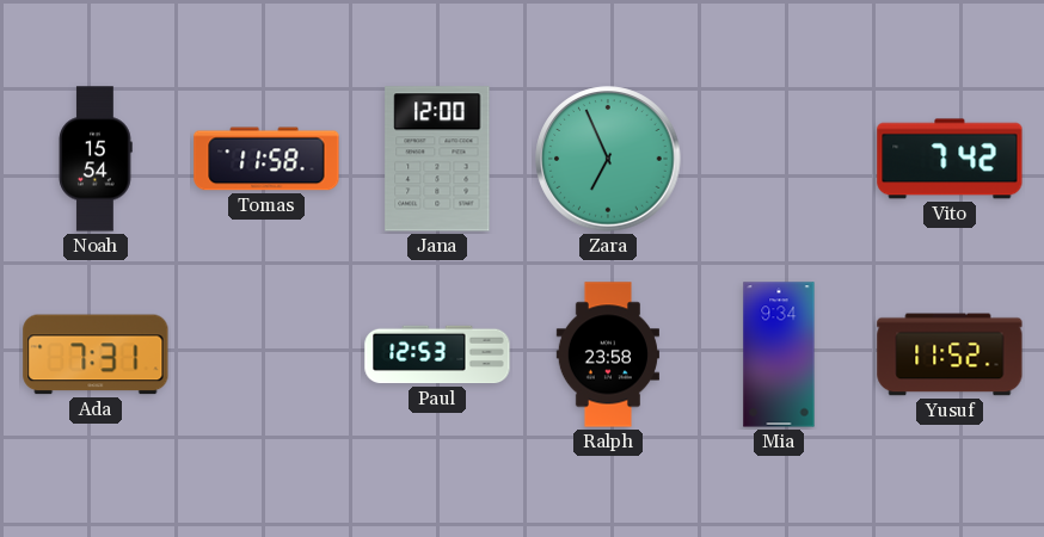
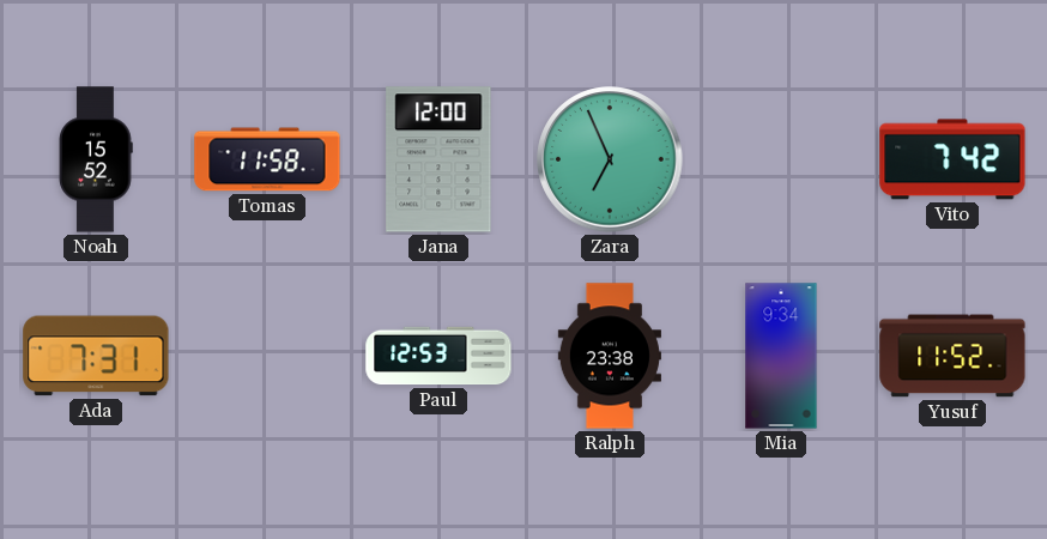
Noah: 15:54 -> 15:52
Ralph: 23:58 -> 23:38
